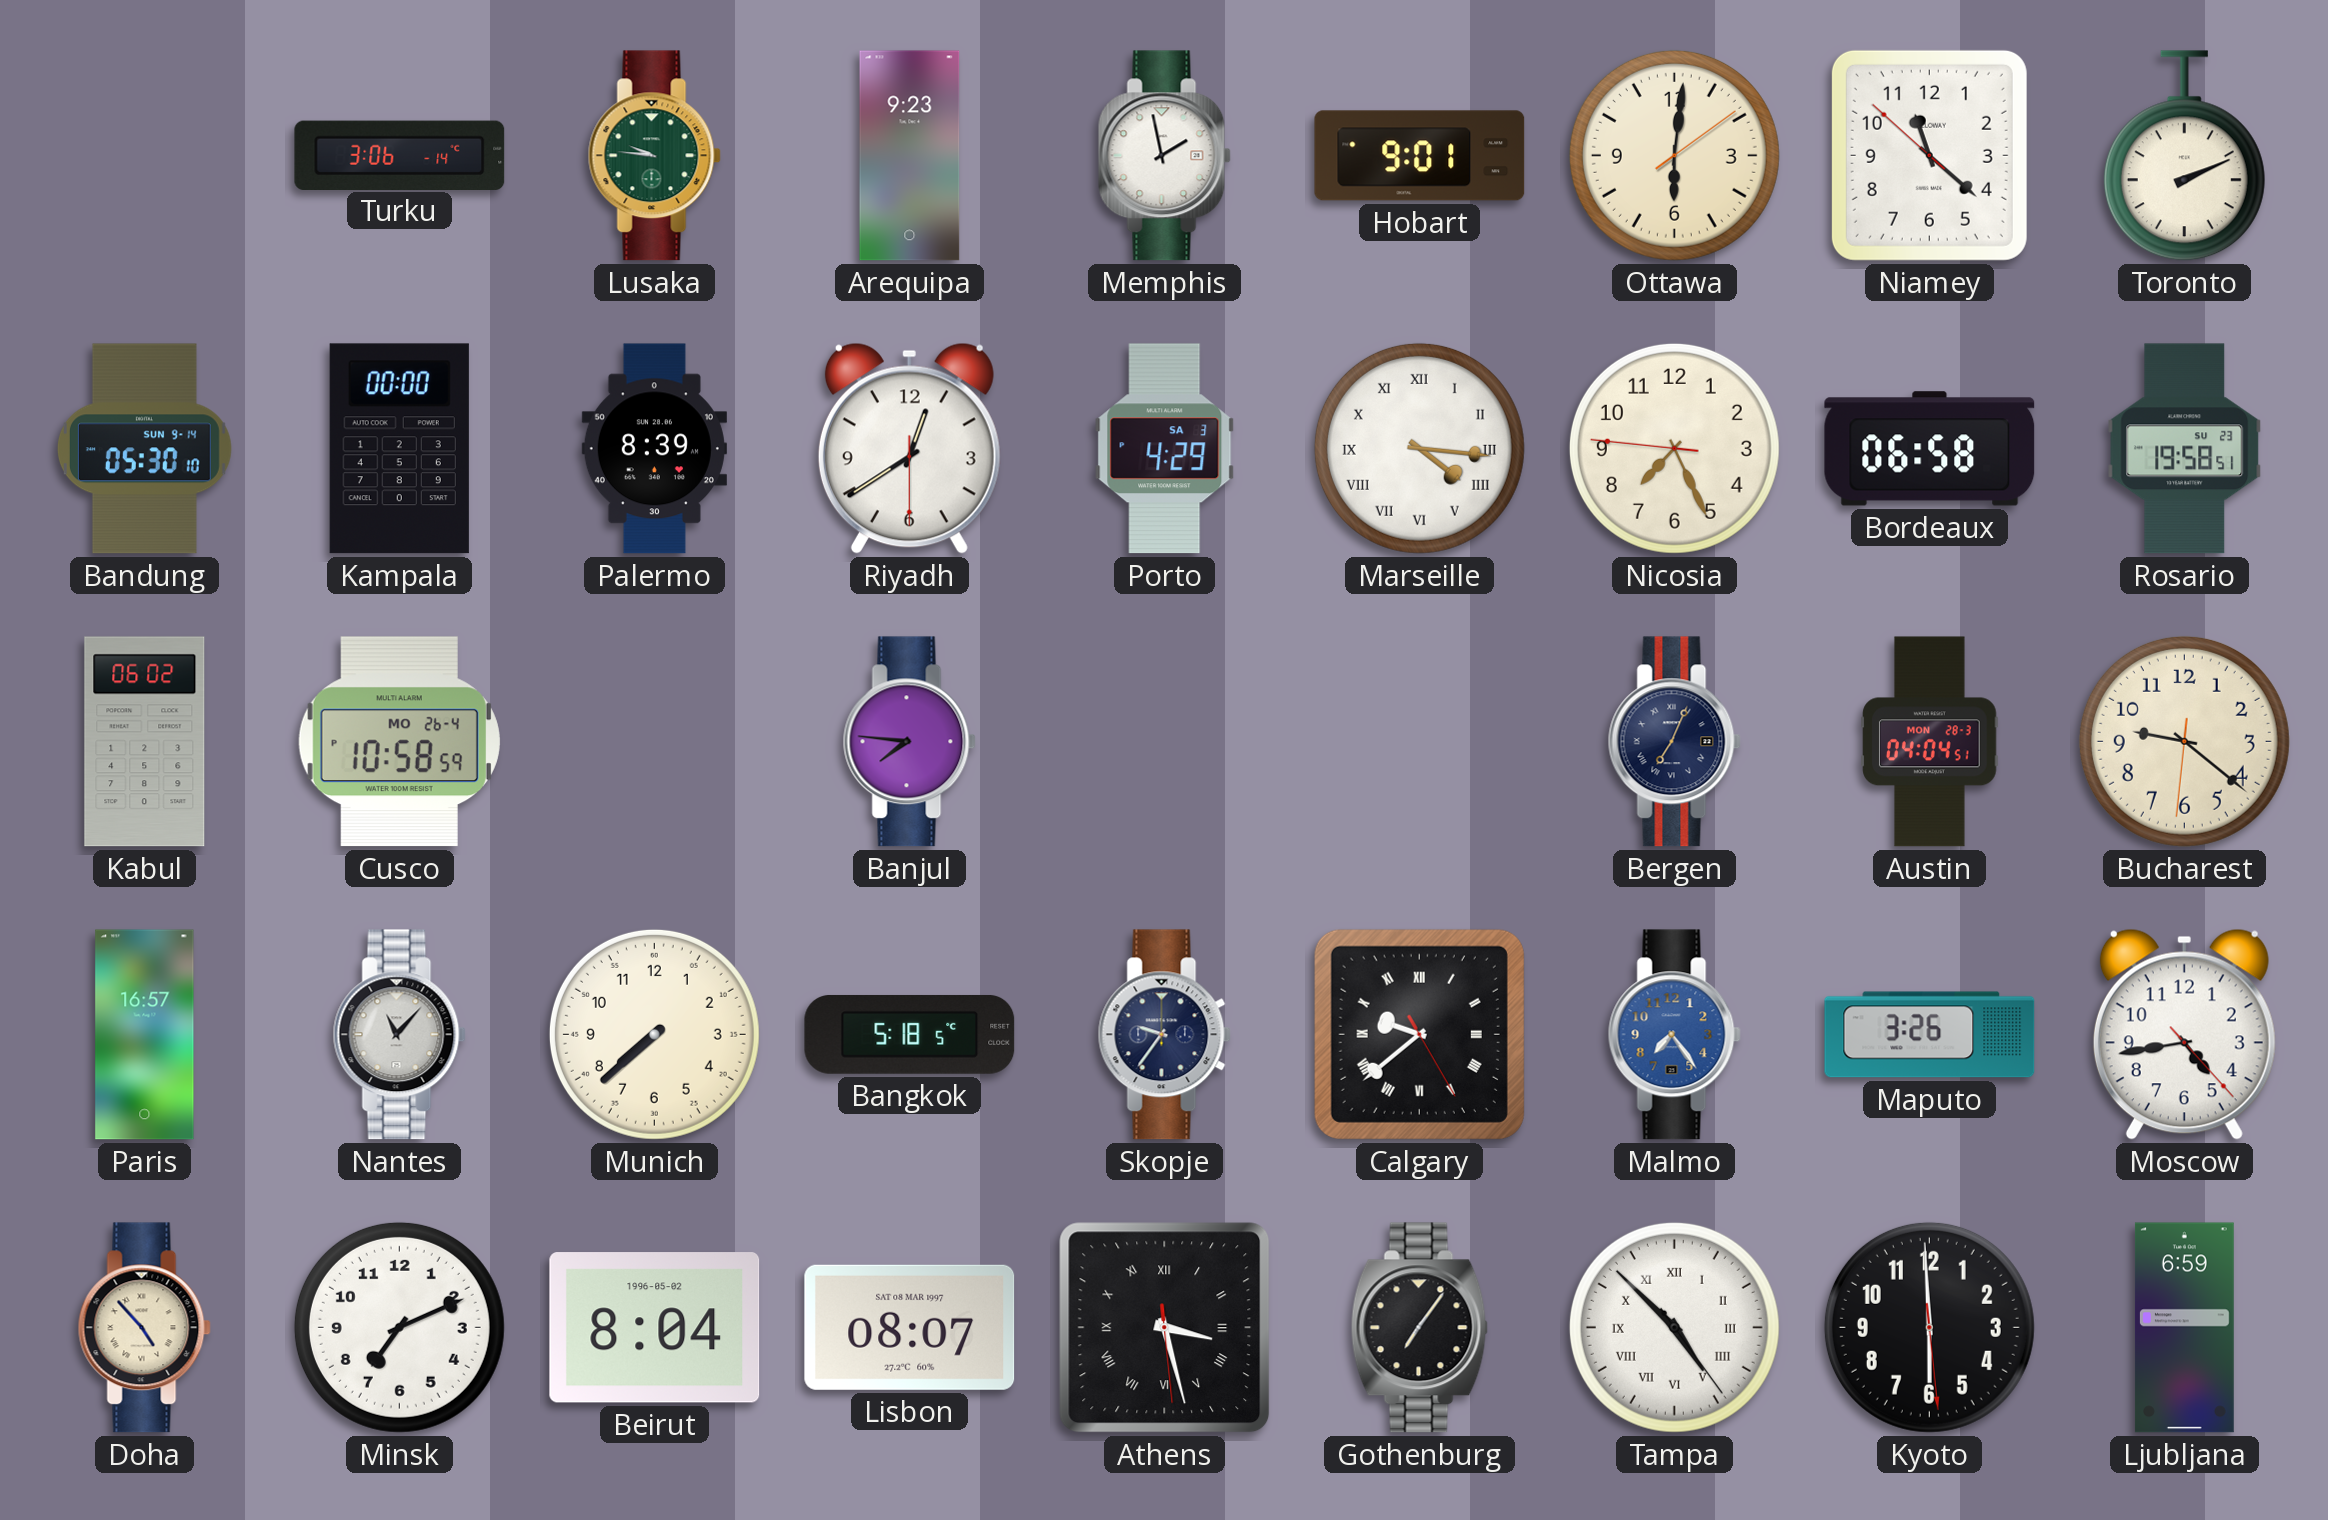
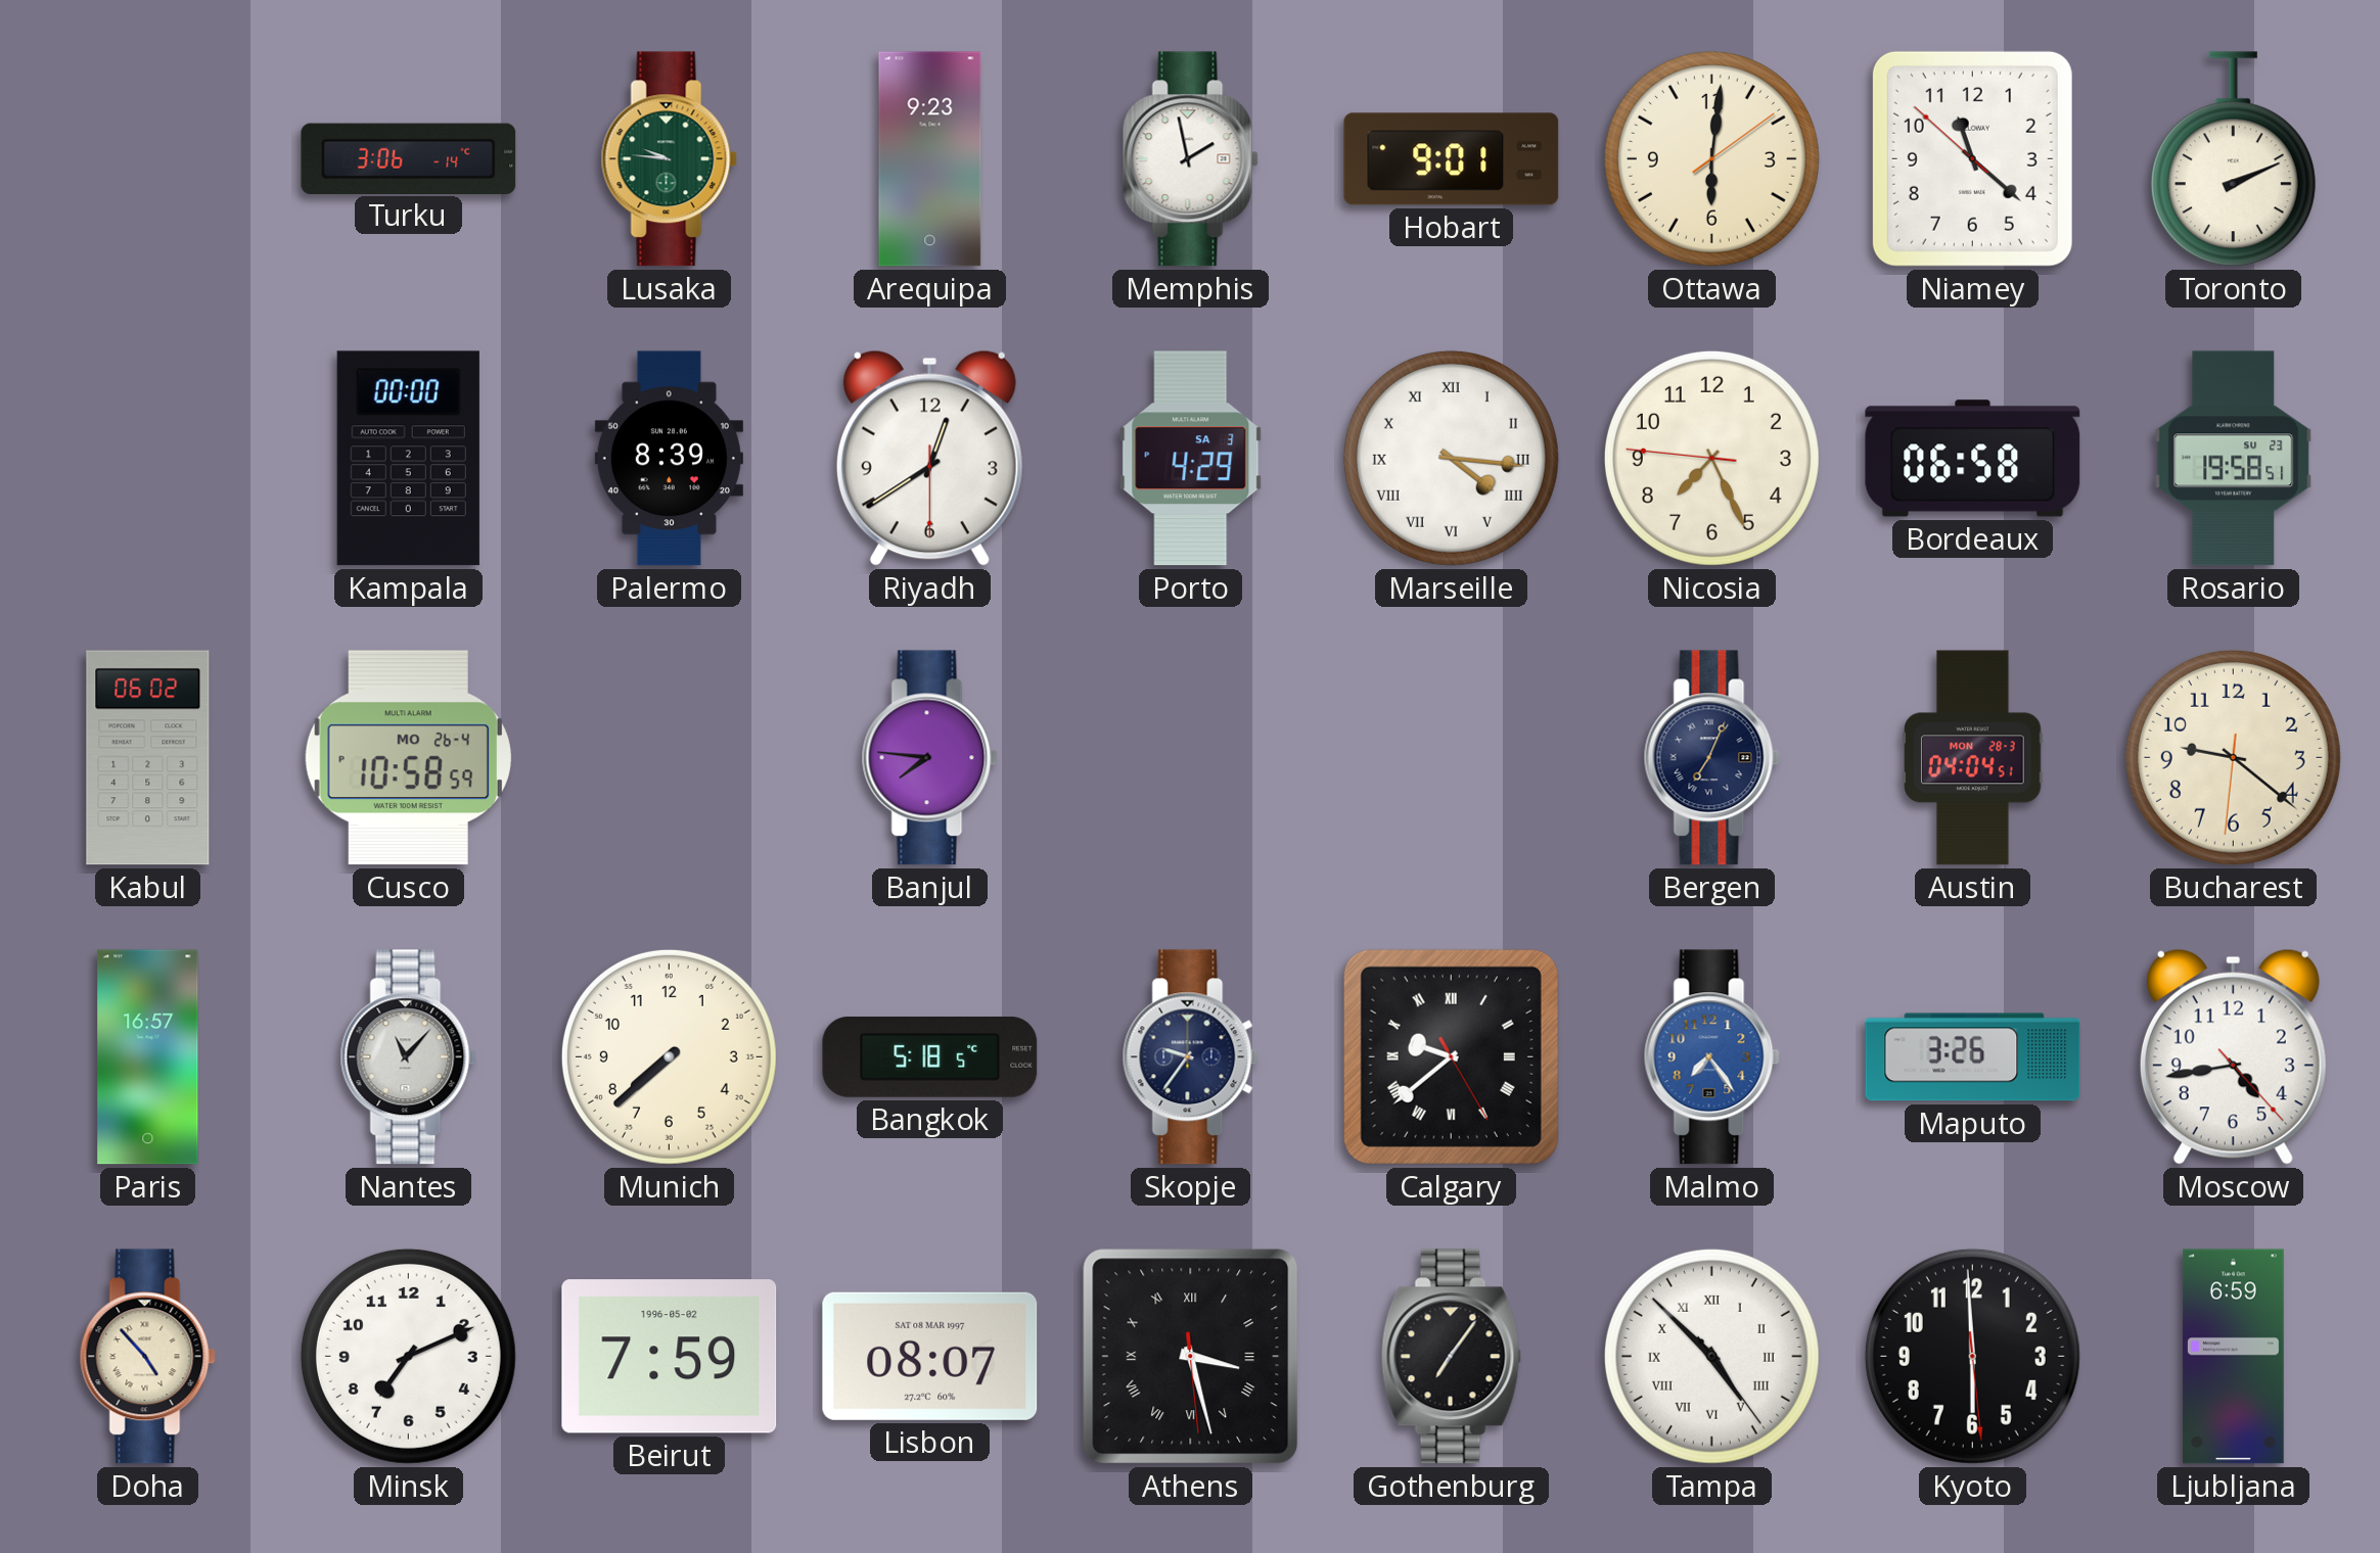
Bandung: 05:30 -> none
Beirut: 8:04 -> 7:59
